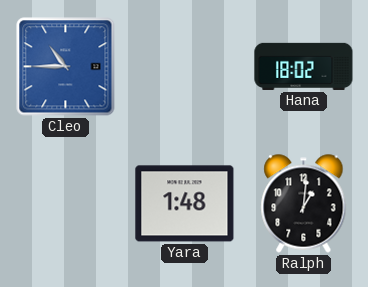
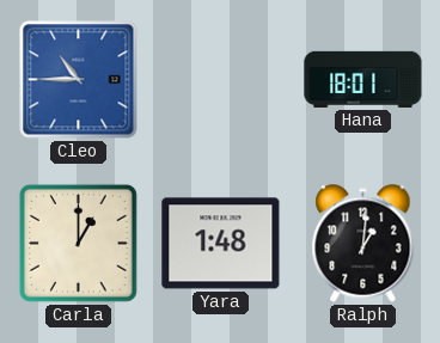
Hana: 18:02 -> 18:01
Carla: none -> 1:00
